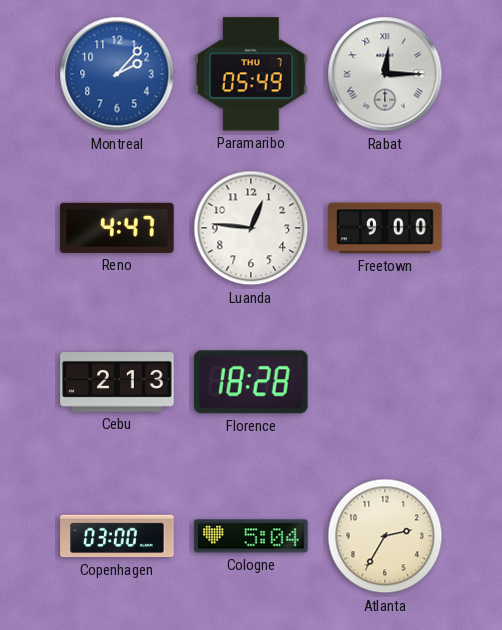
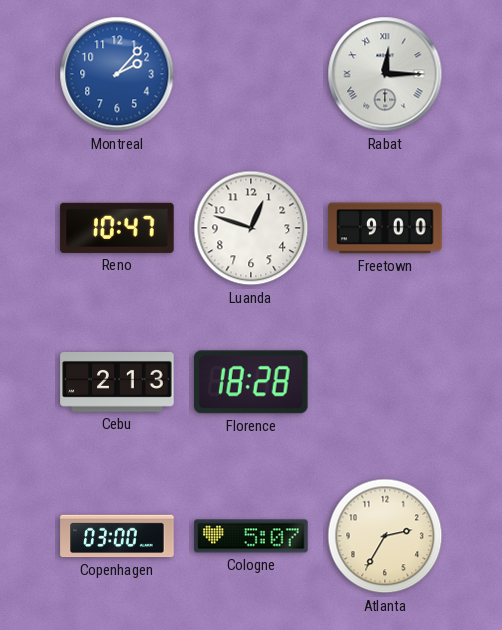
Paramaribo: 05:49 -> none
Reno: 4:47 -> 10:47
Luanda: 12:46 -> 12:48
Cologne: 5:04 -> 5:07
